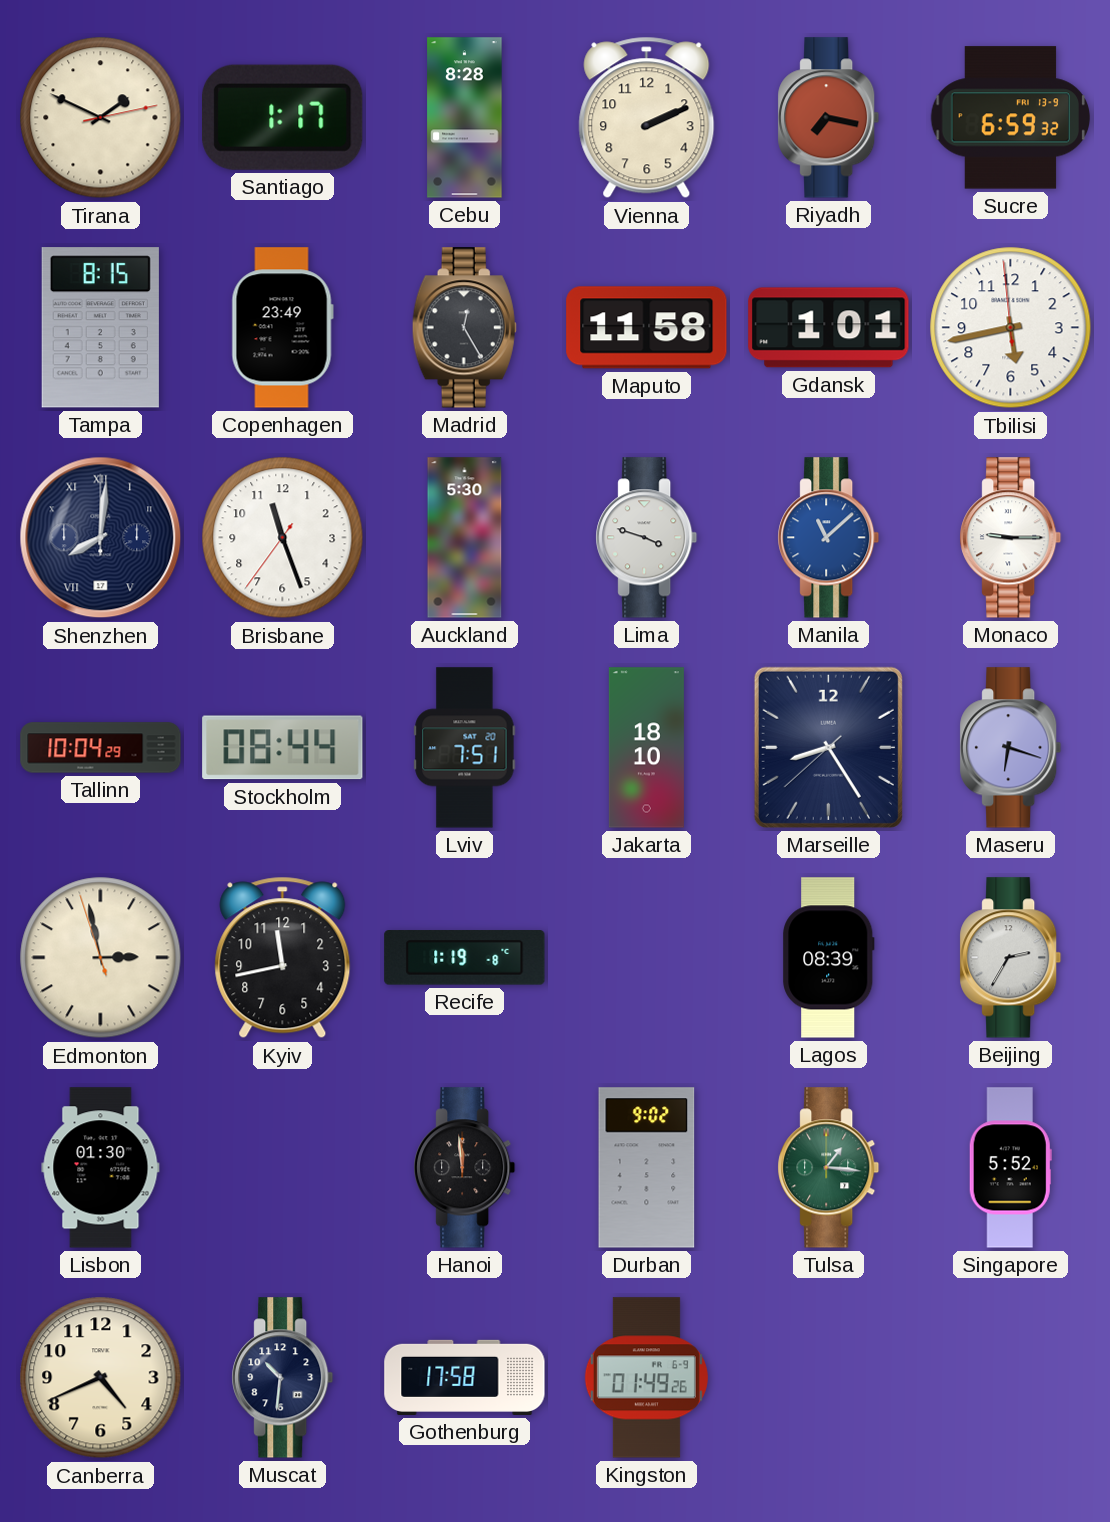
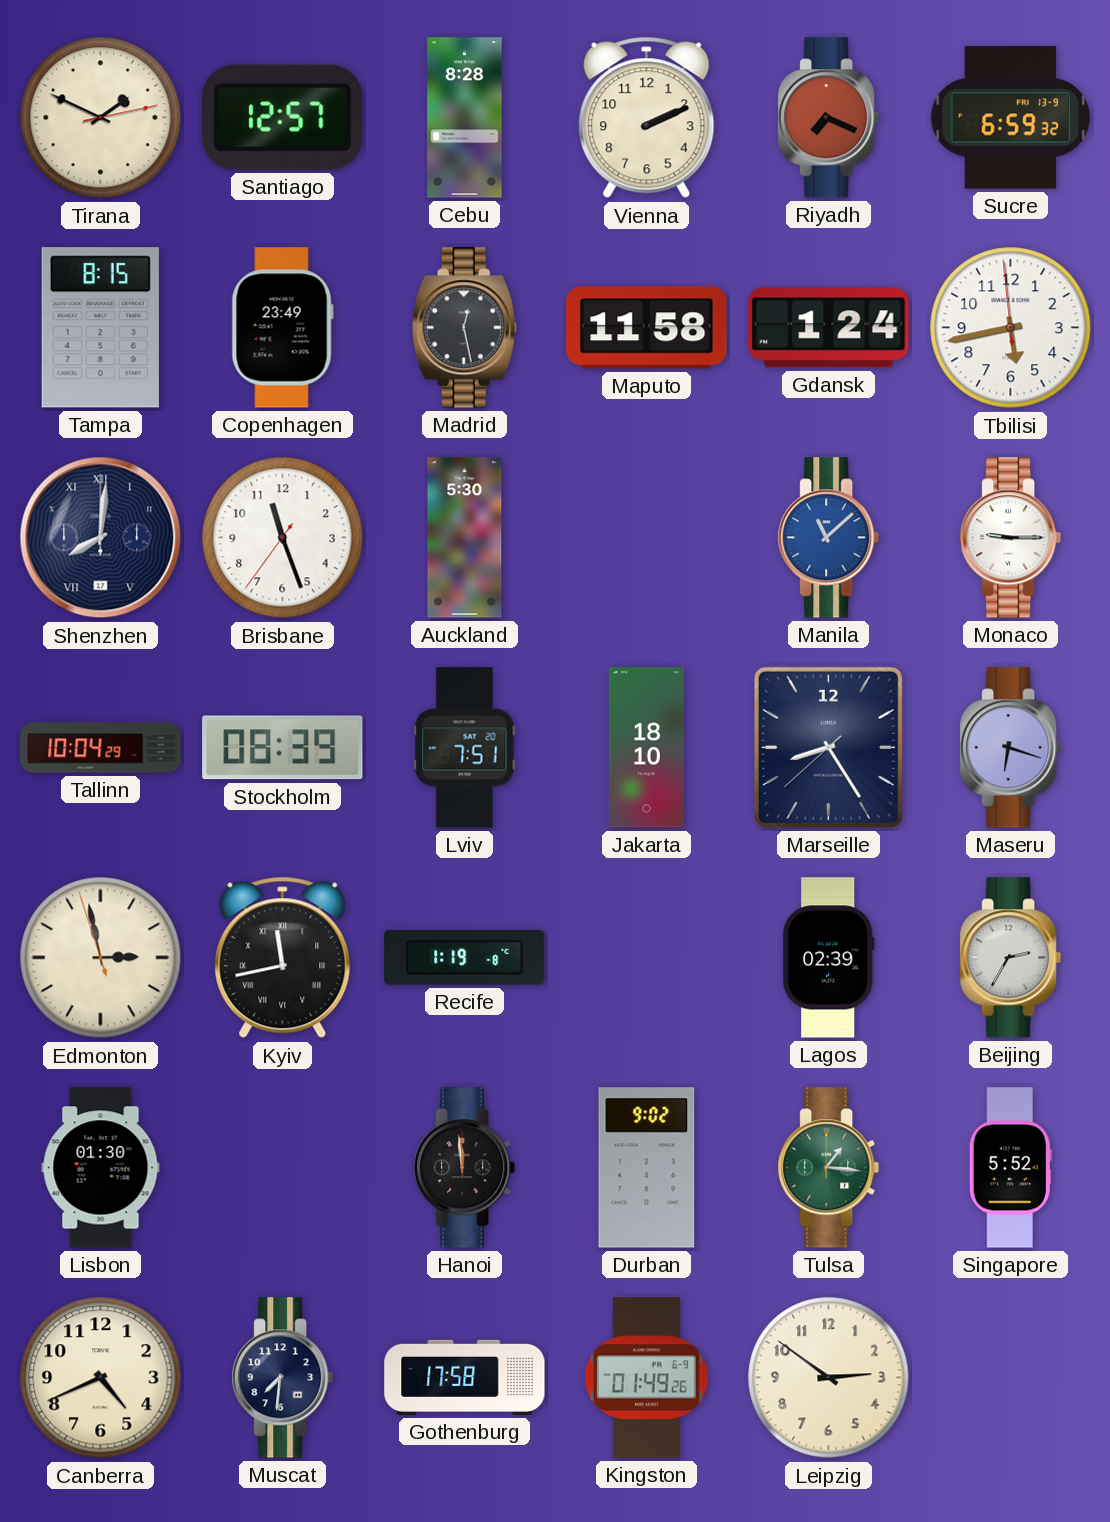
Santiago: 1:17 -> 12:57
Riyadh: 7:17 -> 7:19
Madrid: 12:25 -> 12:28
Gdansk: 1:01 -> 1:24
Lima: 3:48 -> none
Stockholm: 08:44 -> 08:39
Kyiv numerals: Arabic -> Roman
Lagos: 08:39 -> 02:39
Muscat: 10:31 -> 7:31
Leipzig: none -> 2:51
